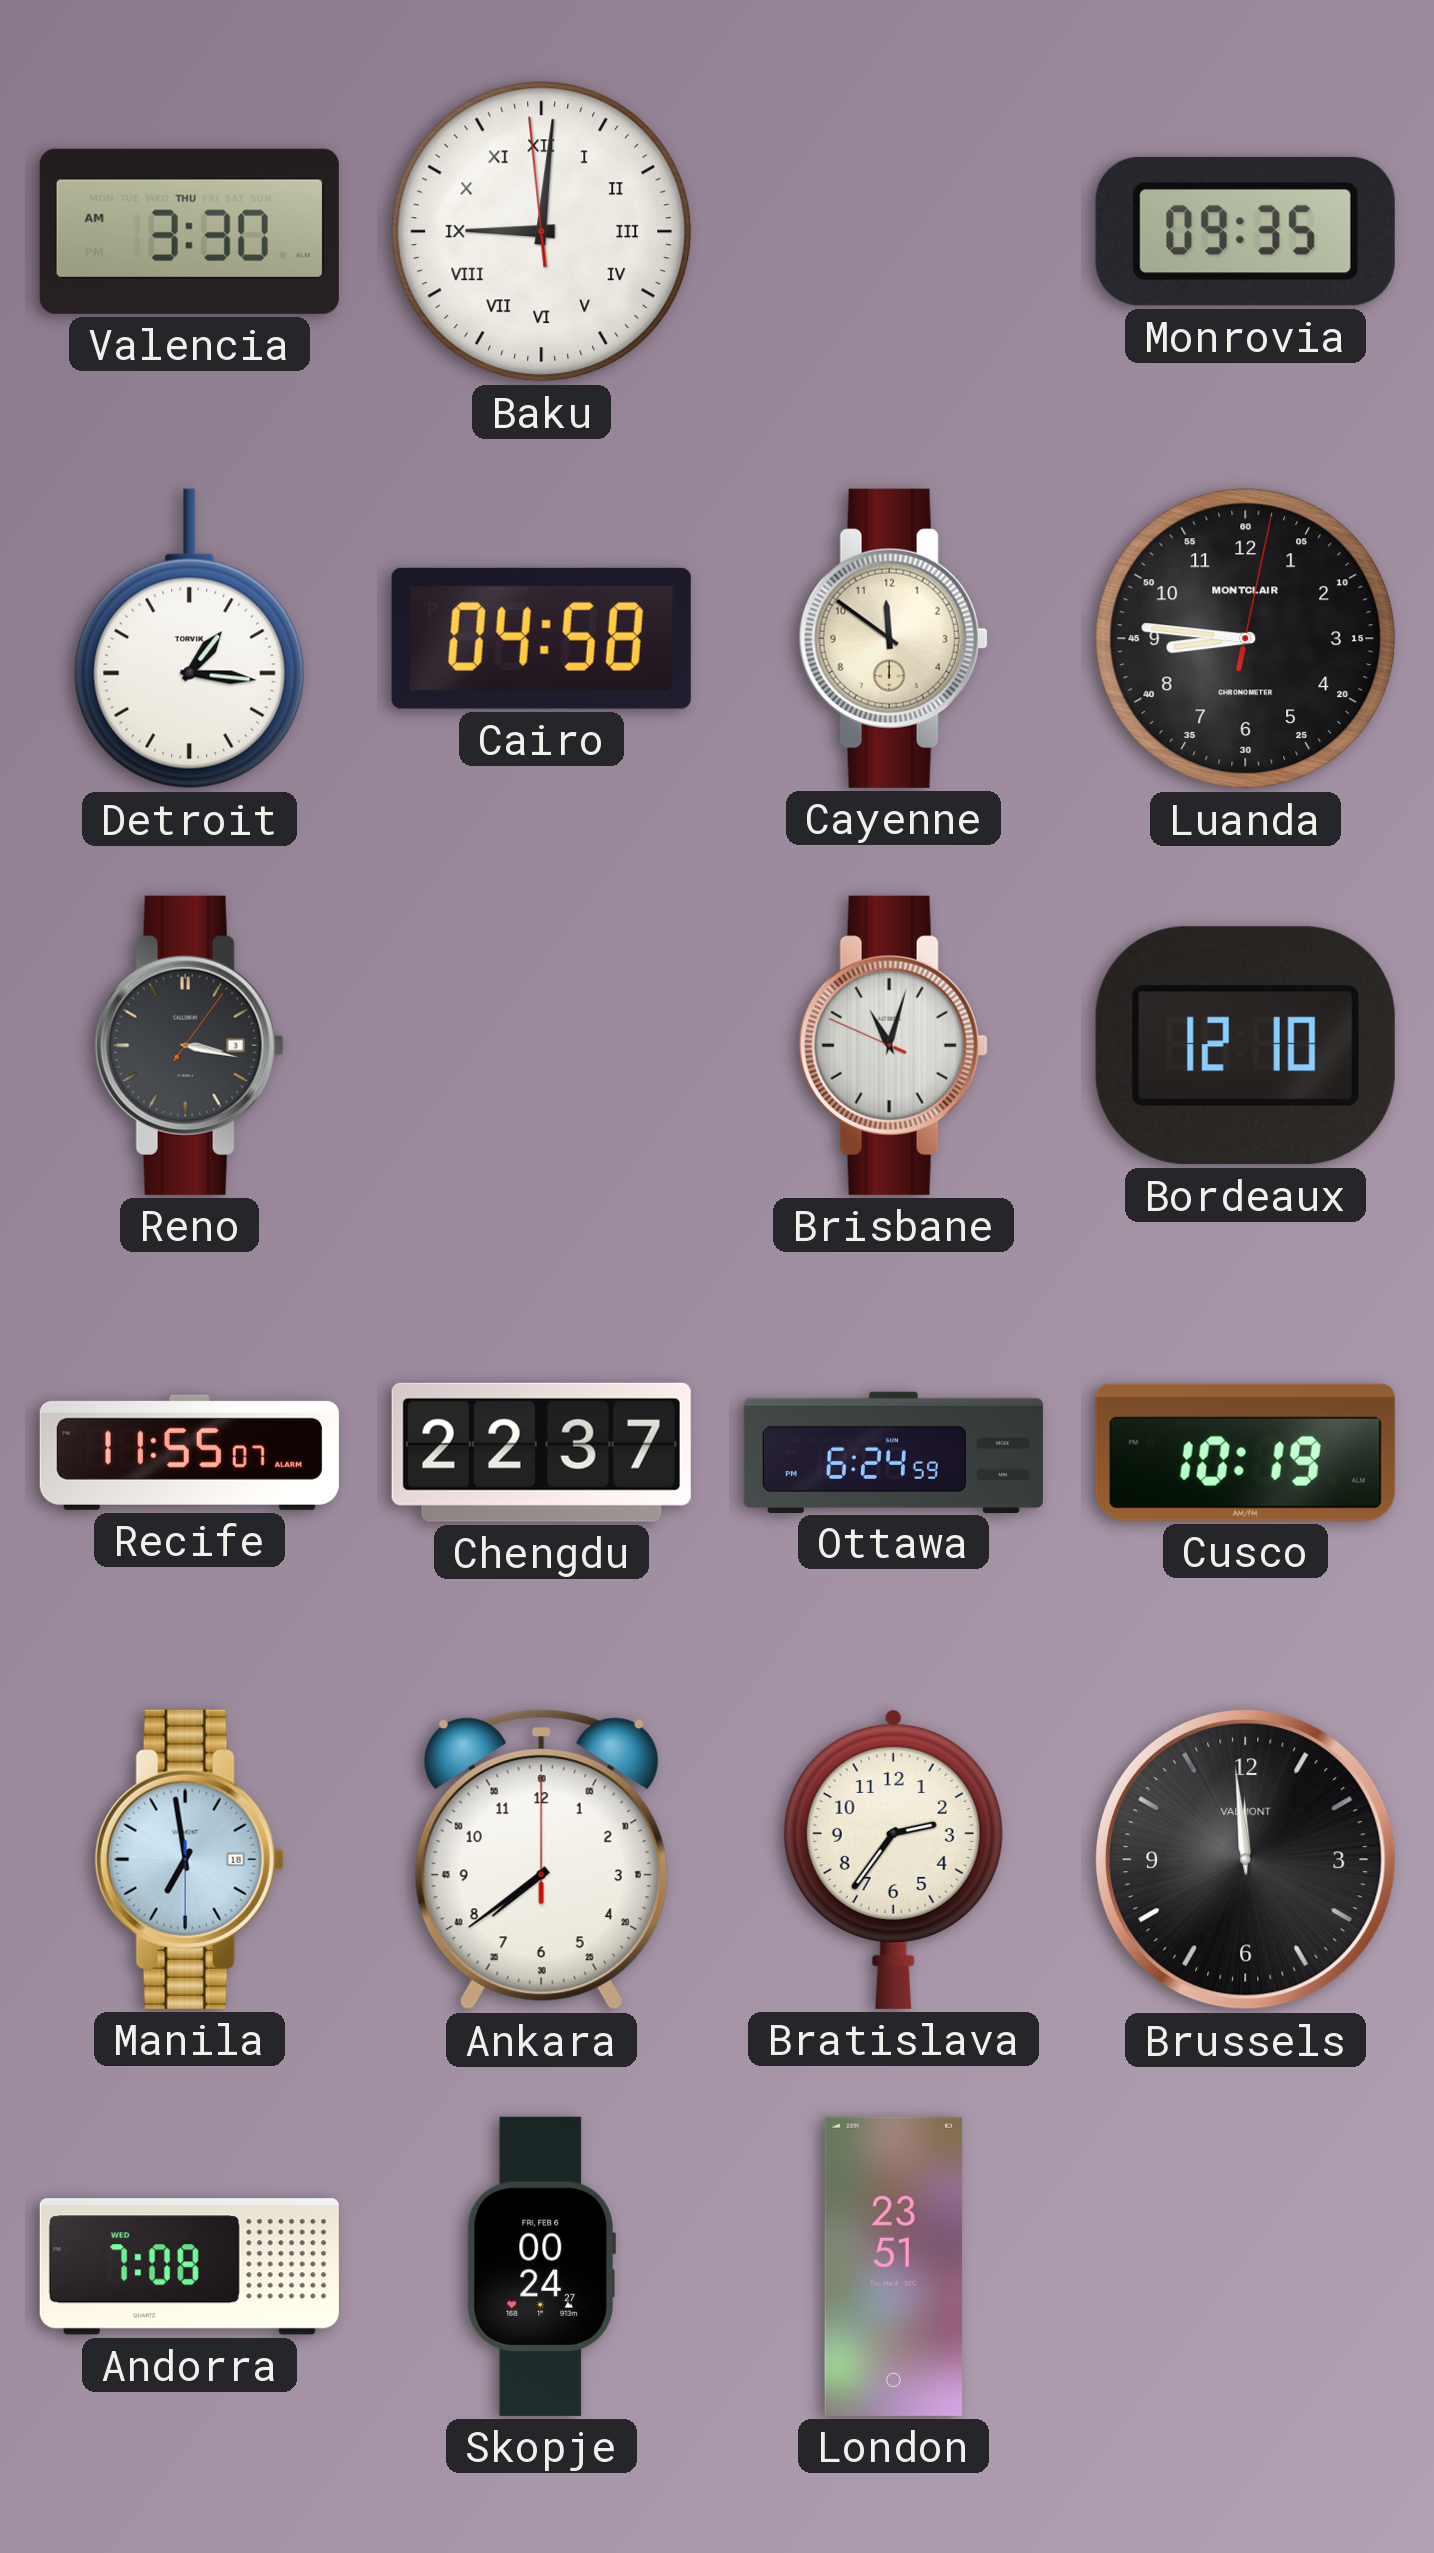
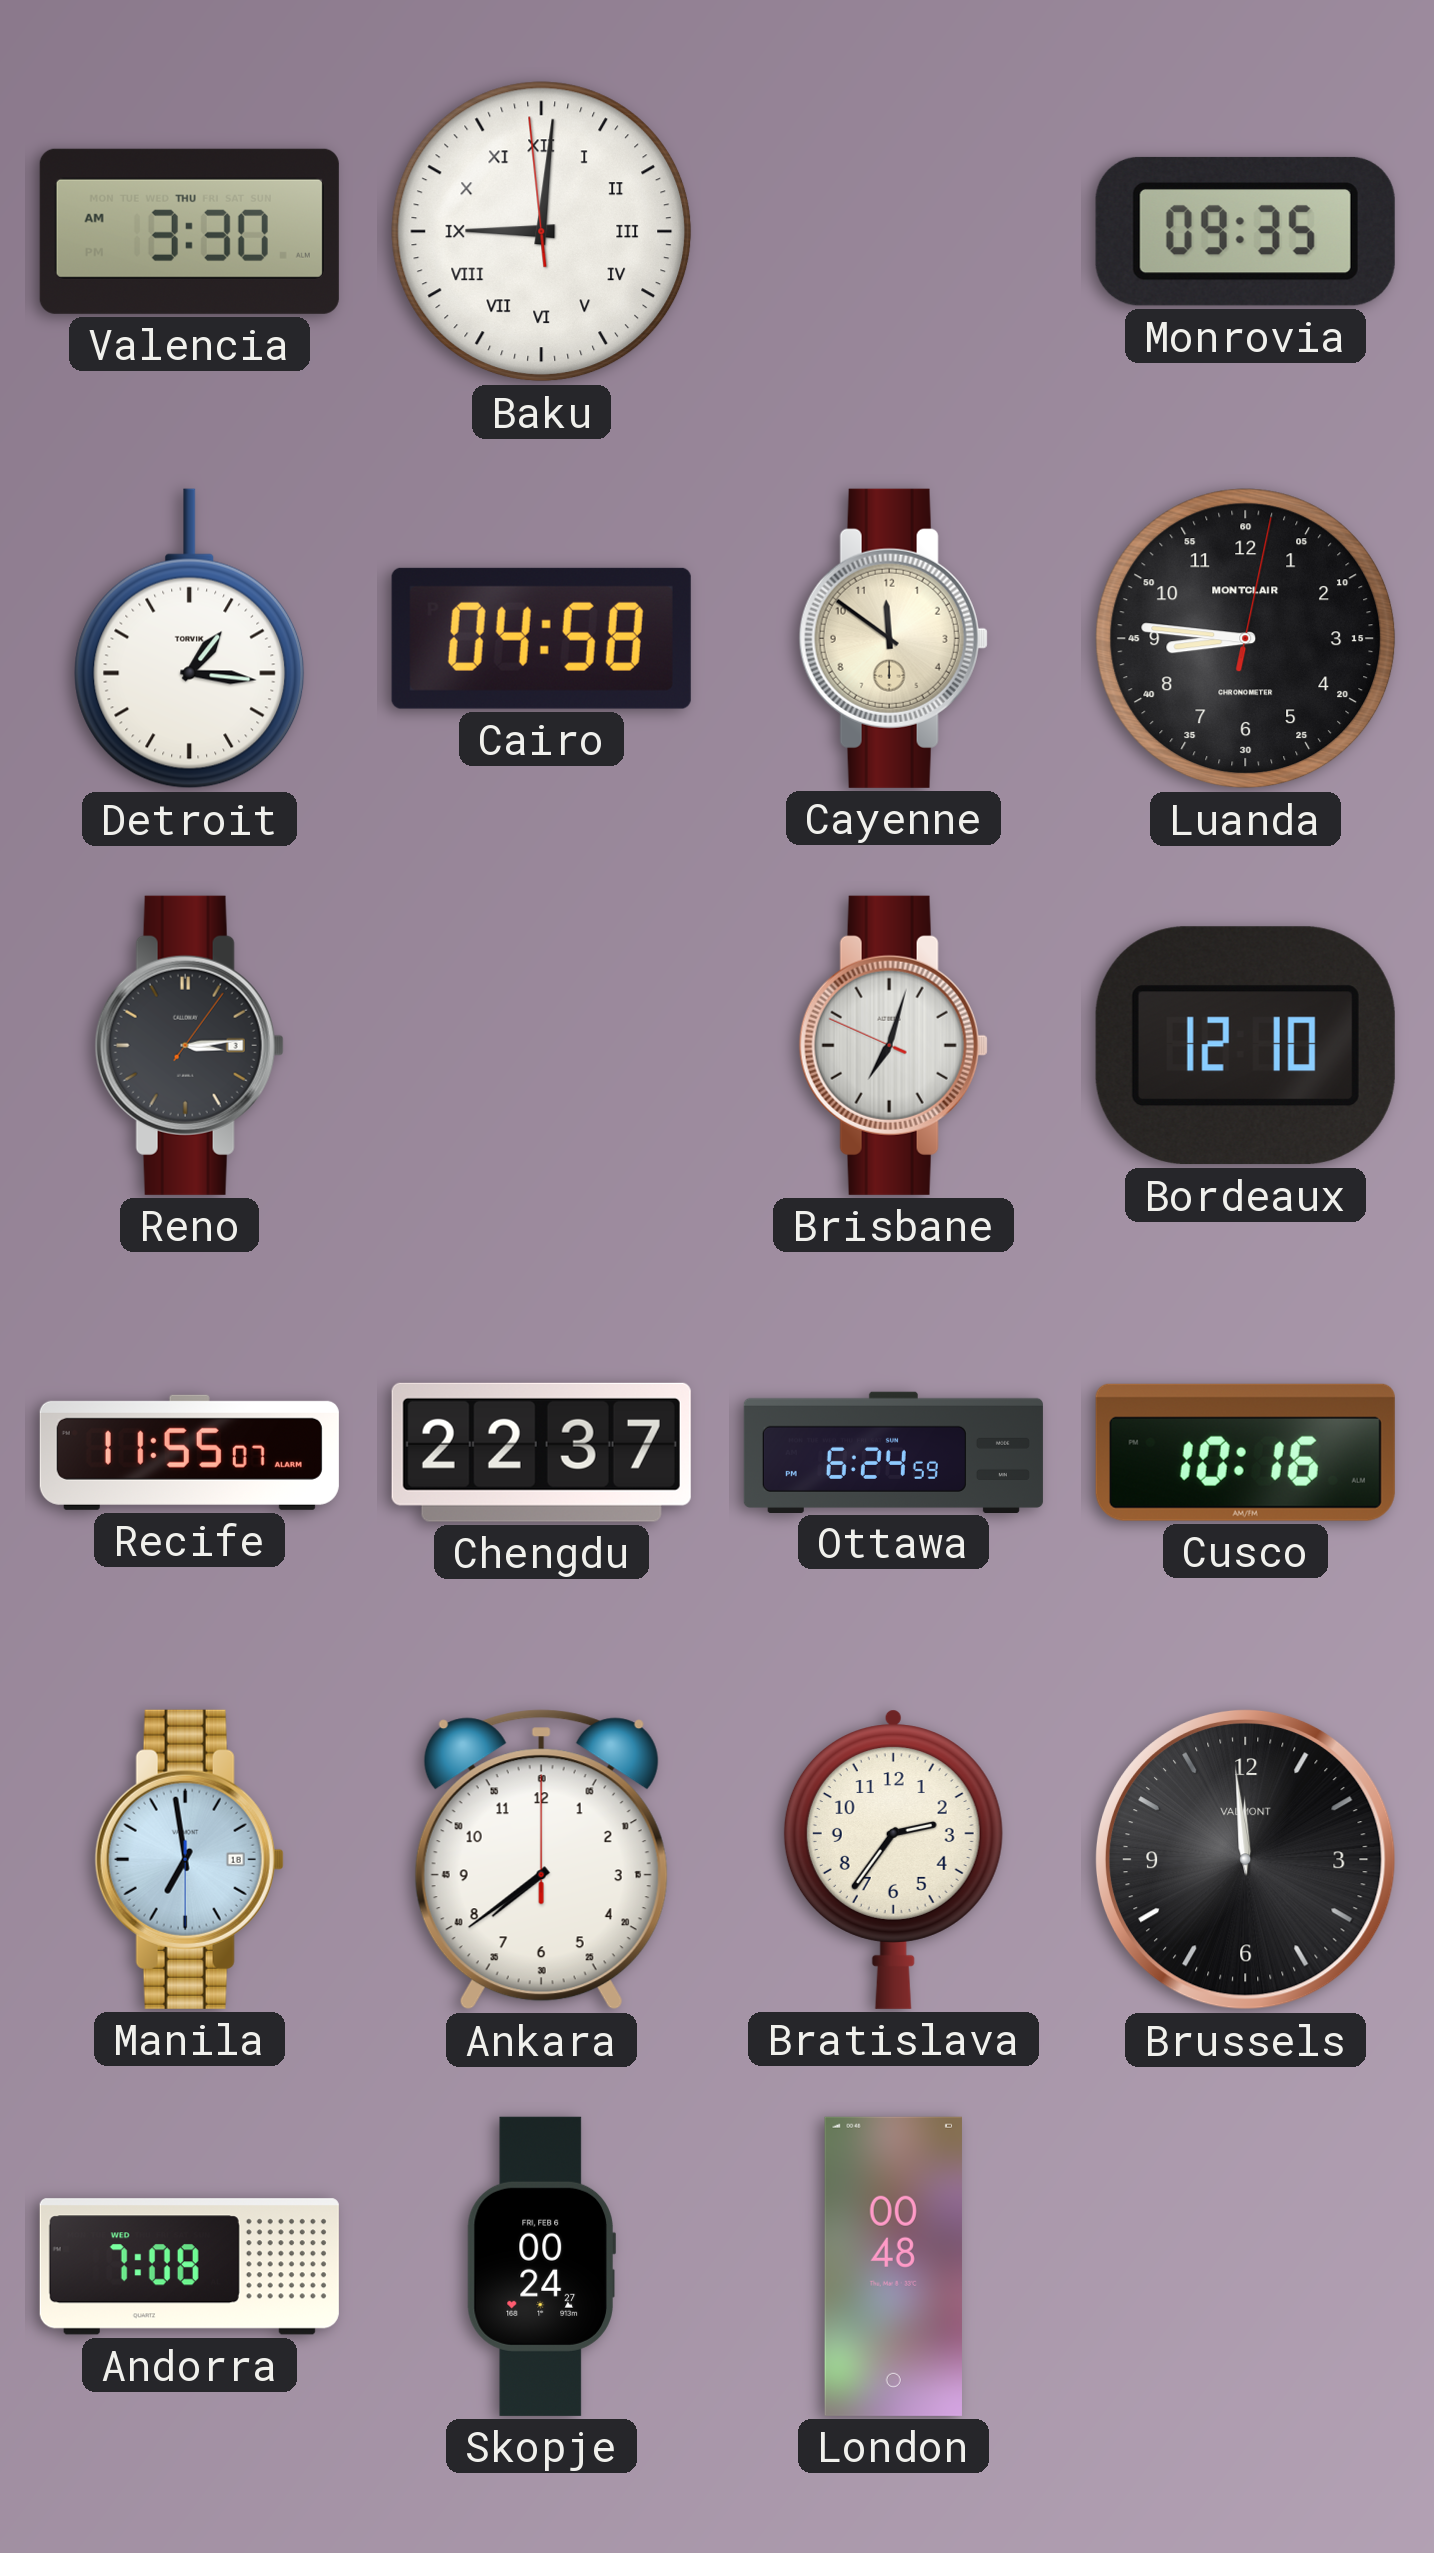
Reno: 3:17 -> 3:14
Brisbane: 11:02 -> 7:02
Cusco: 10:19 -> 10:16
London: 23:51 -> 00:48
